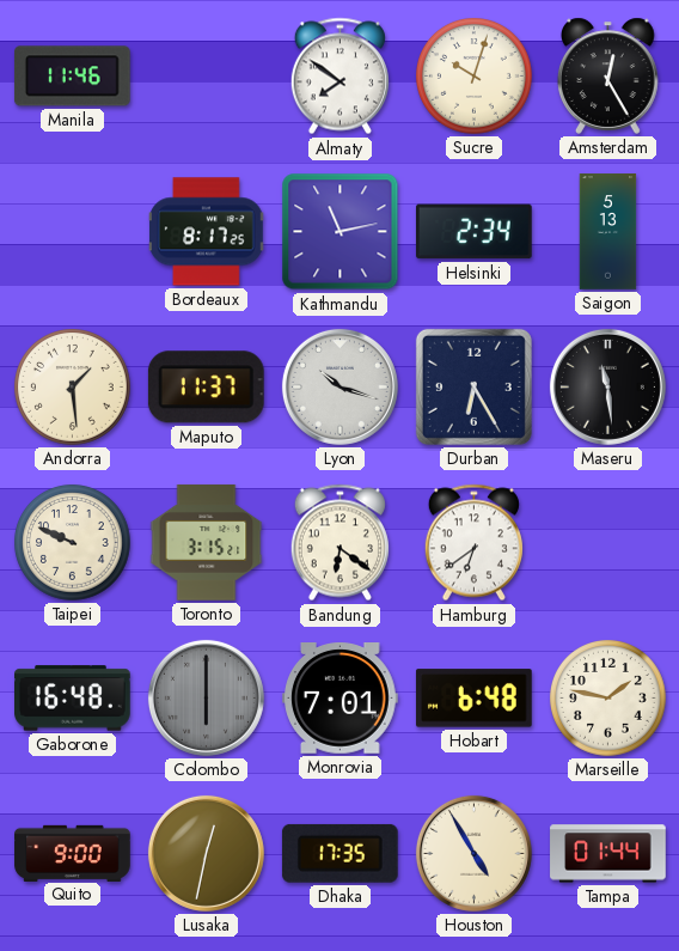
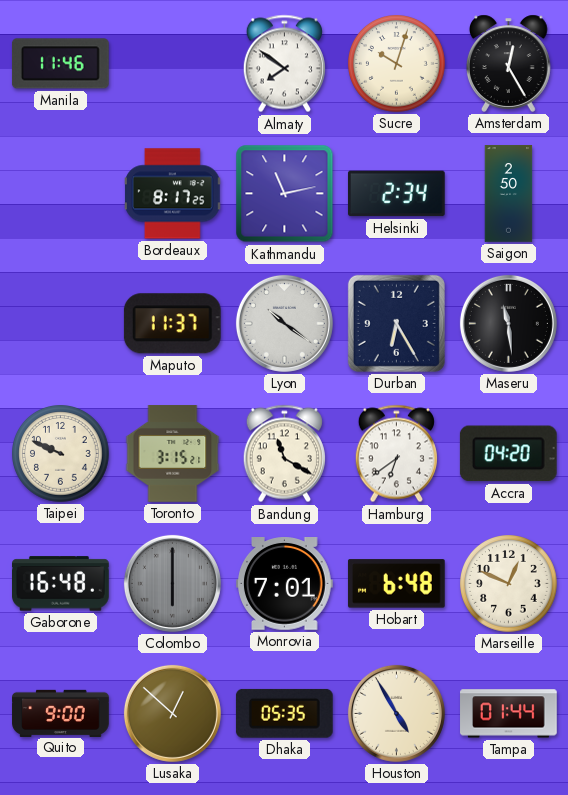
Saigon: 5:13 -> 2:50
Andorra: 1:29 -> none
Lyon: 10:18 -> 10:21
Bandung: 6:21 -> 11:20
Accra: none -> 04:20
Marseille: 1:47 -> 12:49
Lusaka: 12:32 -> 12:52
Dhaka: 17:35 -> 05:35
